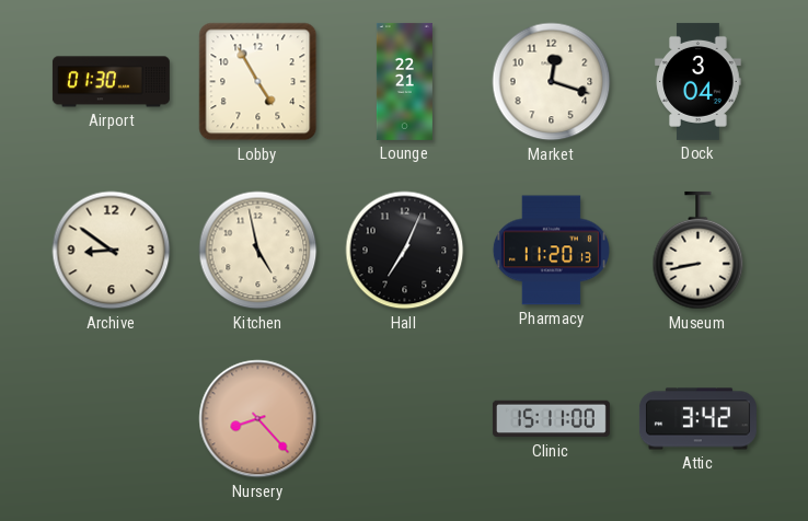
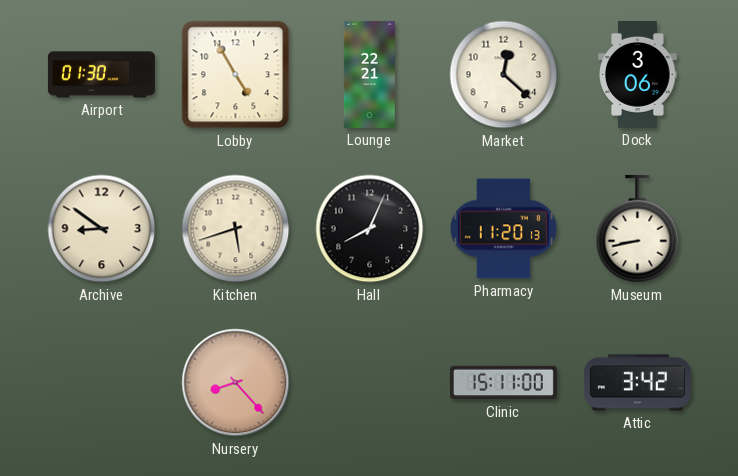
Market: 12:18 -> 12:22
Dock: 3:04 -> 3:06
Kitchen: 4:58 -> 5:42
Hall: 7:04 -> 8:04
